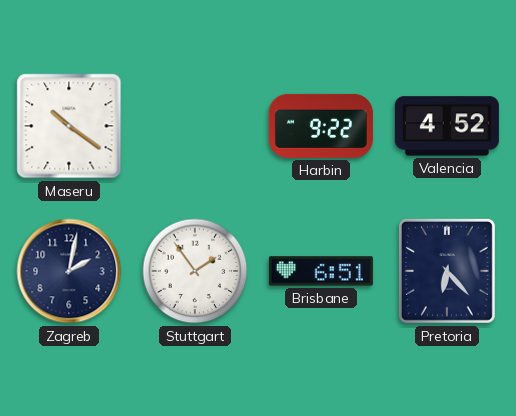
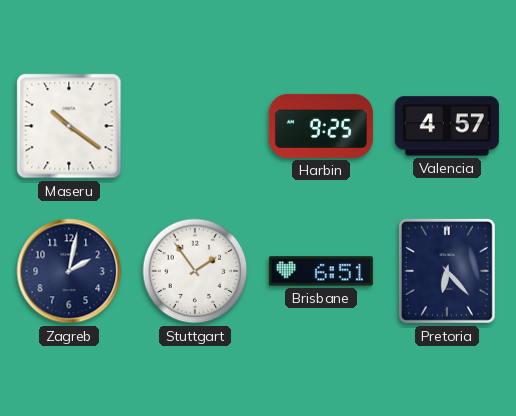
Harbin: 9:22 -> 9:25
Valencia: 4:52 -> 4:57
